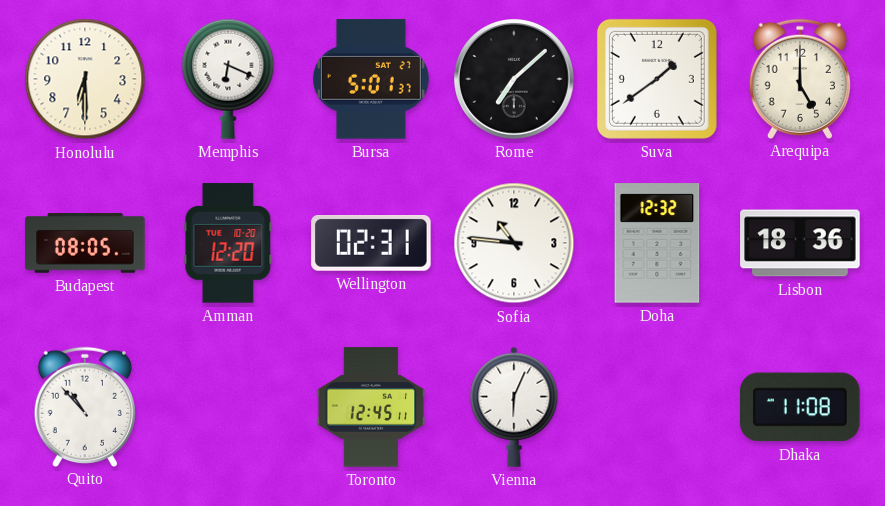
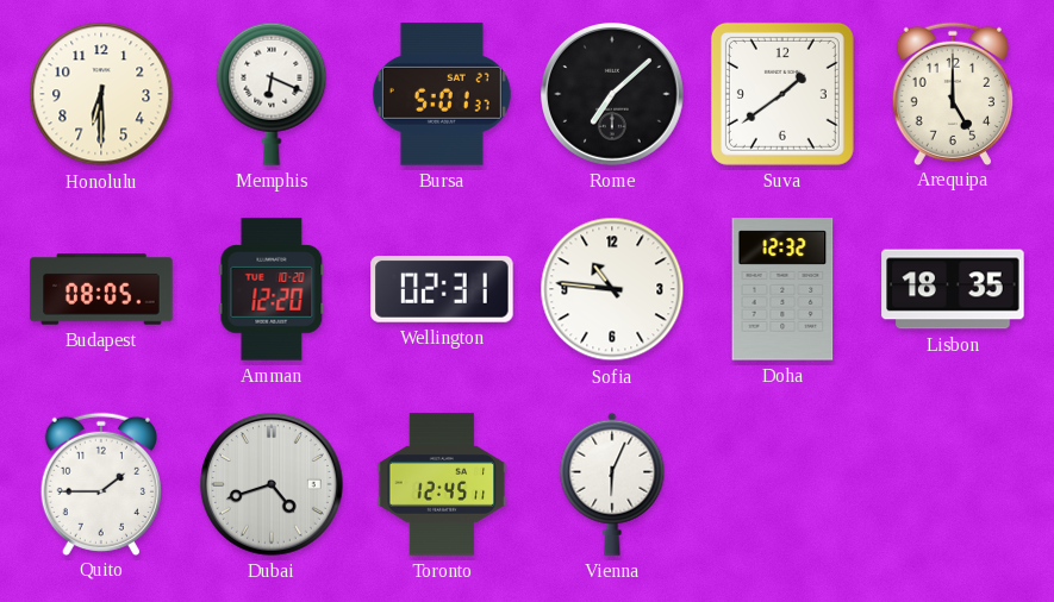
Lisbon: 18:36 -> 18:35
Quito: 10:53 -> 1:45
Dubai: none -> 4:42
Dhaka: 11:08 -> none
